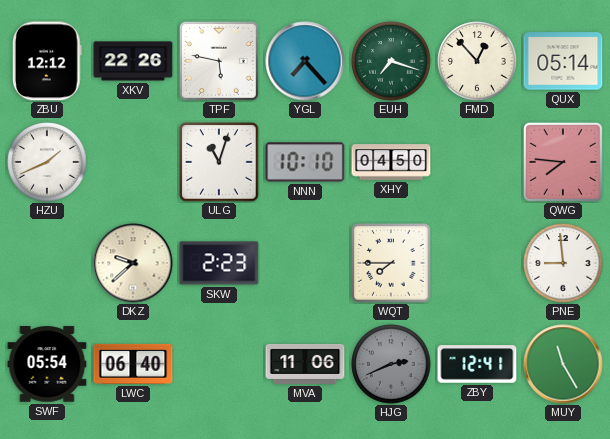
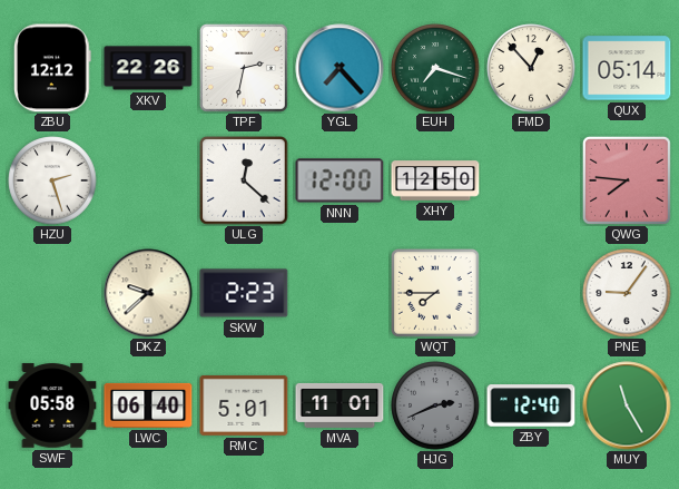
TPF: 5:47 -> 2:32
HZU: 1:41 -> 2:27
ULG: 11:03 -> 12:22
NNN: 10:10 -> 12:00
XHY: 04:50 -> 12:50
PNE: 8:59 -> 9:06
SWF: 05:54 -> 05:58
RMC: none -> 5:01
MVA: 11:06 -> 11:01
ZBY: 12:41 -> 12:40
